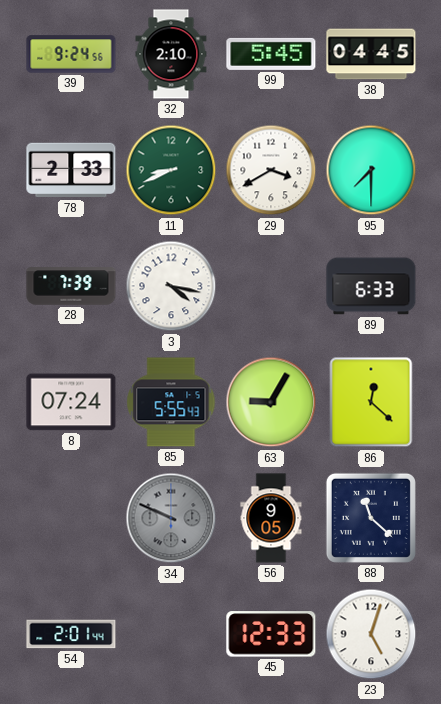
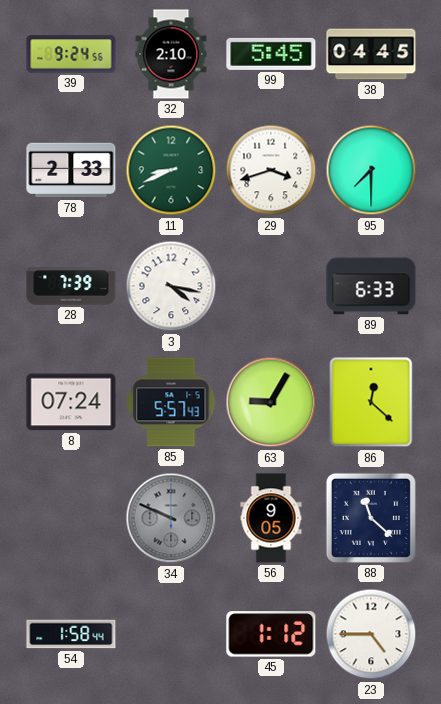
29: 3:40 -> 3:42
85: 5:55 -> 5:57
54: 2:01 -> 1:58
45: 12:33 -> 1:12
23: 5:03 -> 4:45
